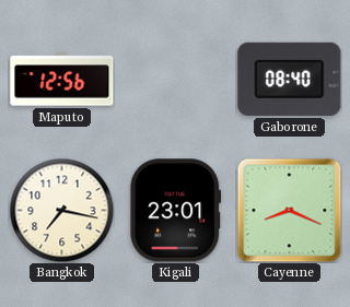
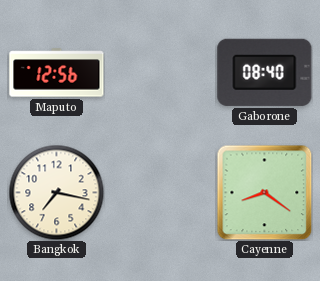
Kigali: 23:01 -> none
Cayenne: 8:19 -> 8:21
